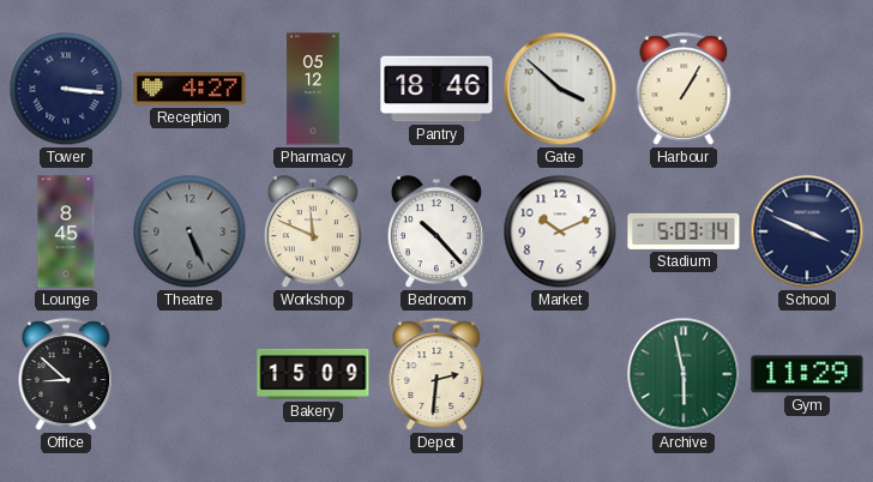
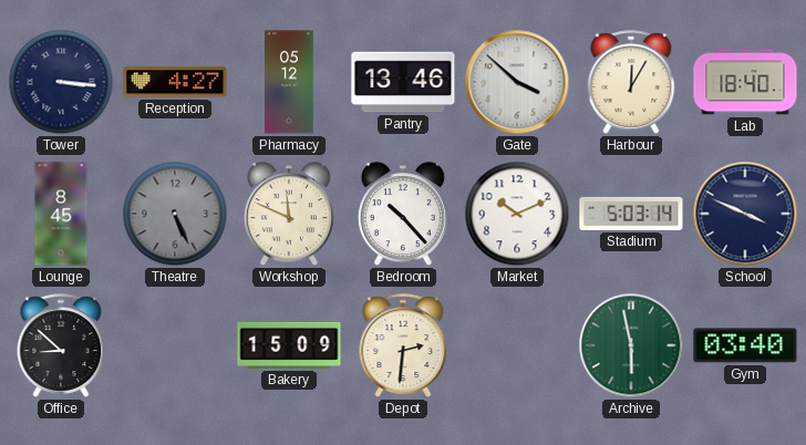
Pantry: 18:46 -> 13:46
Harbour: 1:05 -> 12:05
Lab: none -> 18:40
Gym: 11:29 -> 03:40
